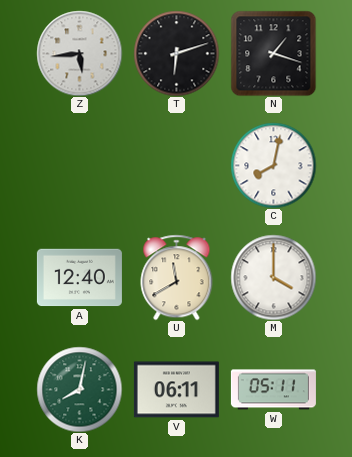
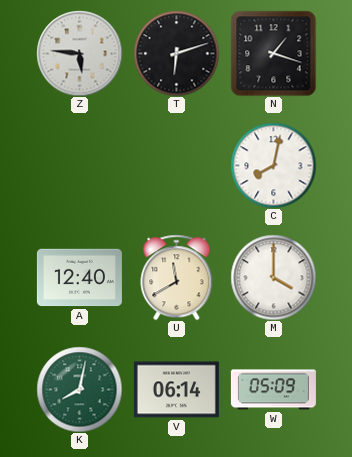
Z: 5:44 -> 5:46
V: 06:11 -> 06:14
W: 05:11 -> 05:09
